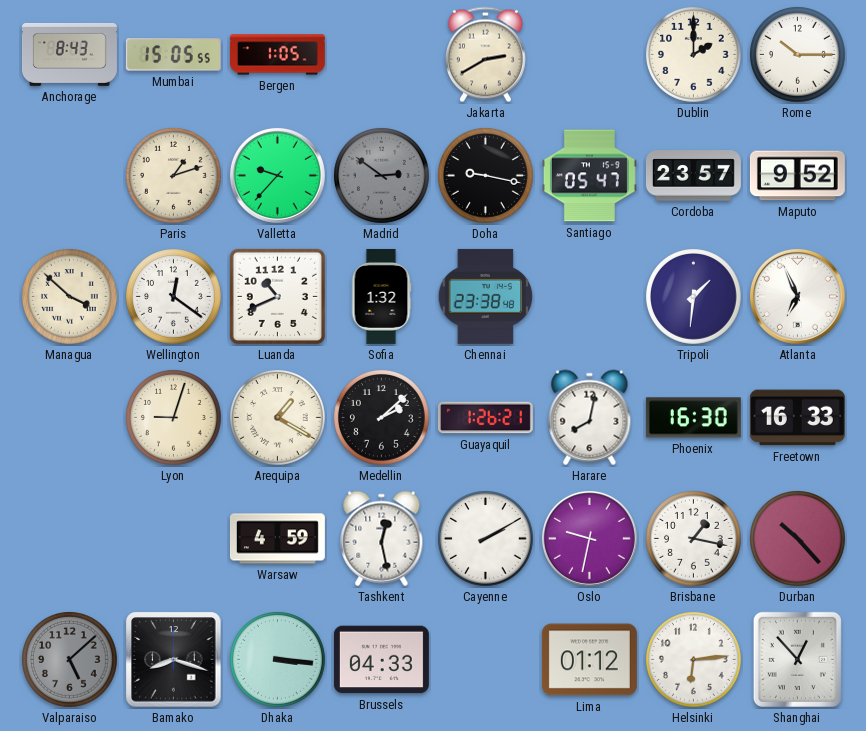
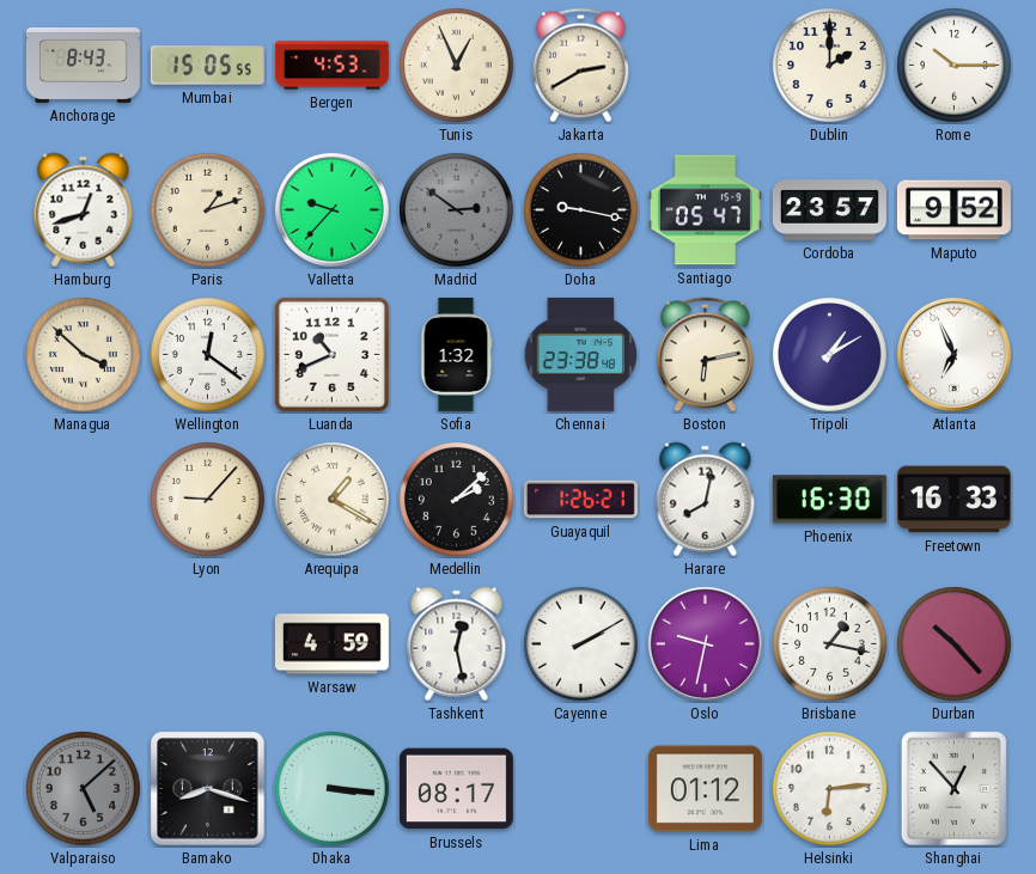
Bergen: 1:05 -> 4:53
Tunis: none -> 12:56
Hamburg: none -> 12:42
Boston: none -> 6:13
Tripoli: 1:31 -> 1:10
Lyon: 9:03 -> 9:07
Brussels: 04:33 -> 08:17
